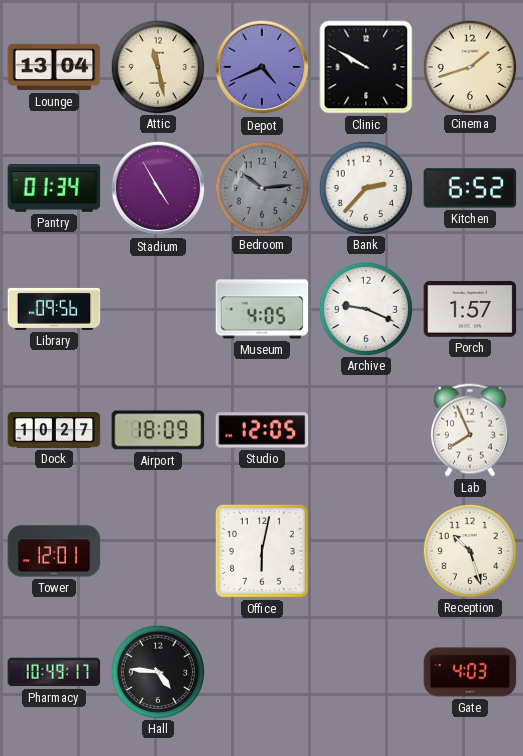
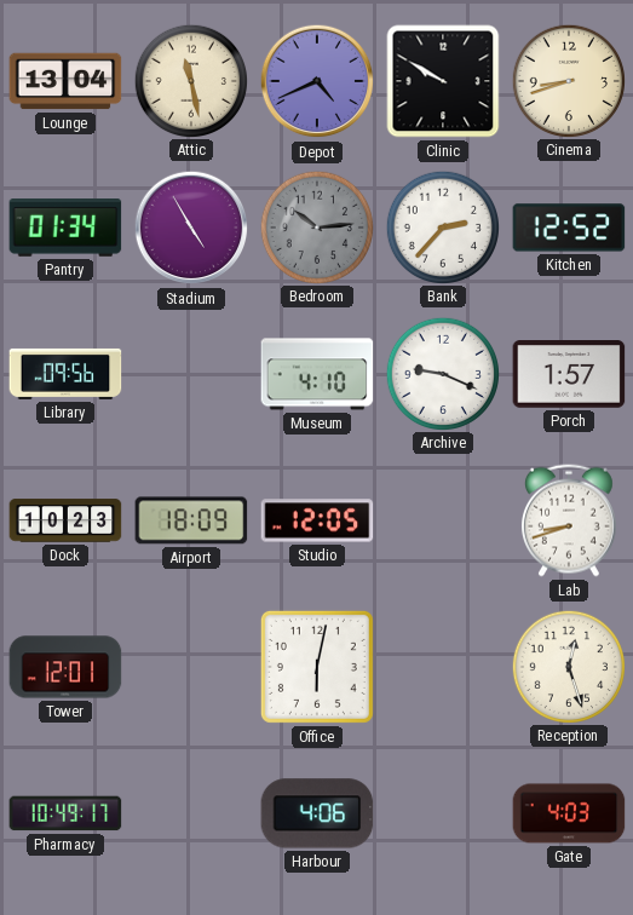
Cinema: 1:42 -> 8:42
Kitchen: 6:52 -> 12:52
Museum: 4:05 -> 4:10
Dock: 10:27 -> 10:23
Lab: 7:56 -> 8:42
Reception: 10:27 -> 12:27
Hall: 4:46 -> none
Harbour: none -> 4:06
